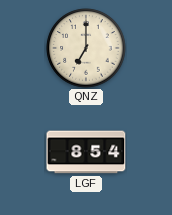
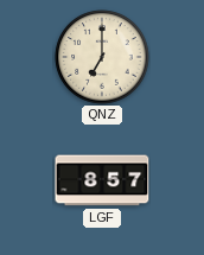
LGF: 8:54 -> 8:57
